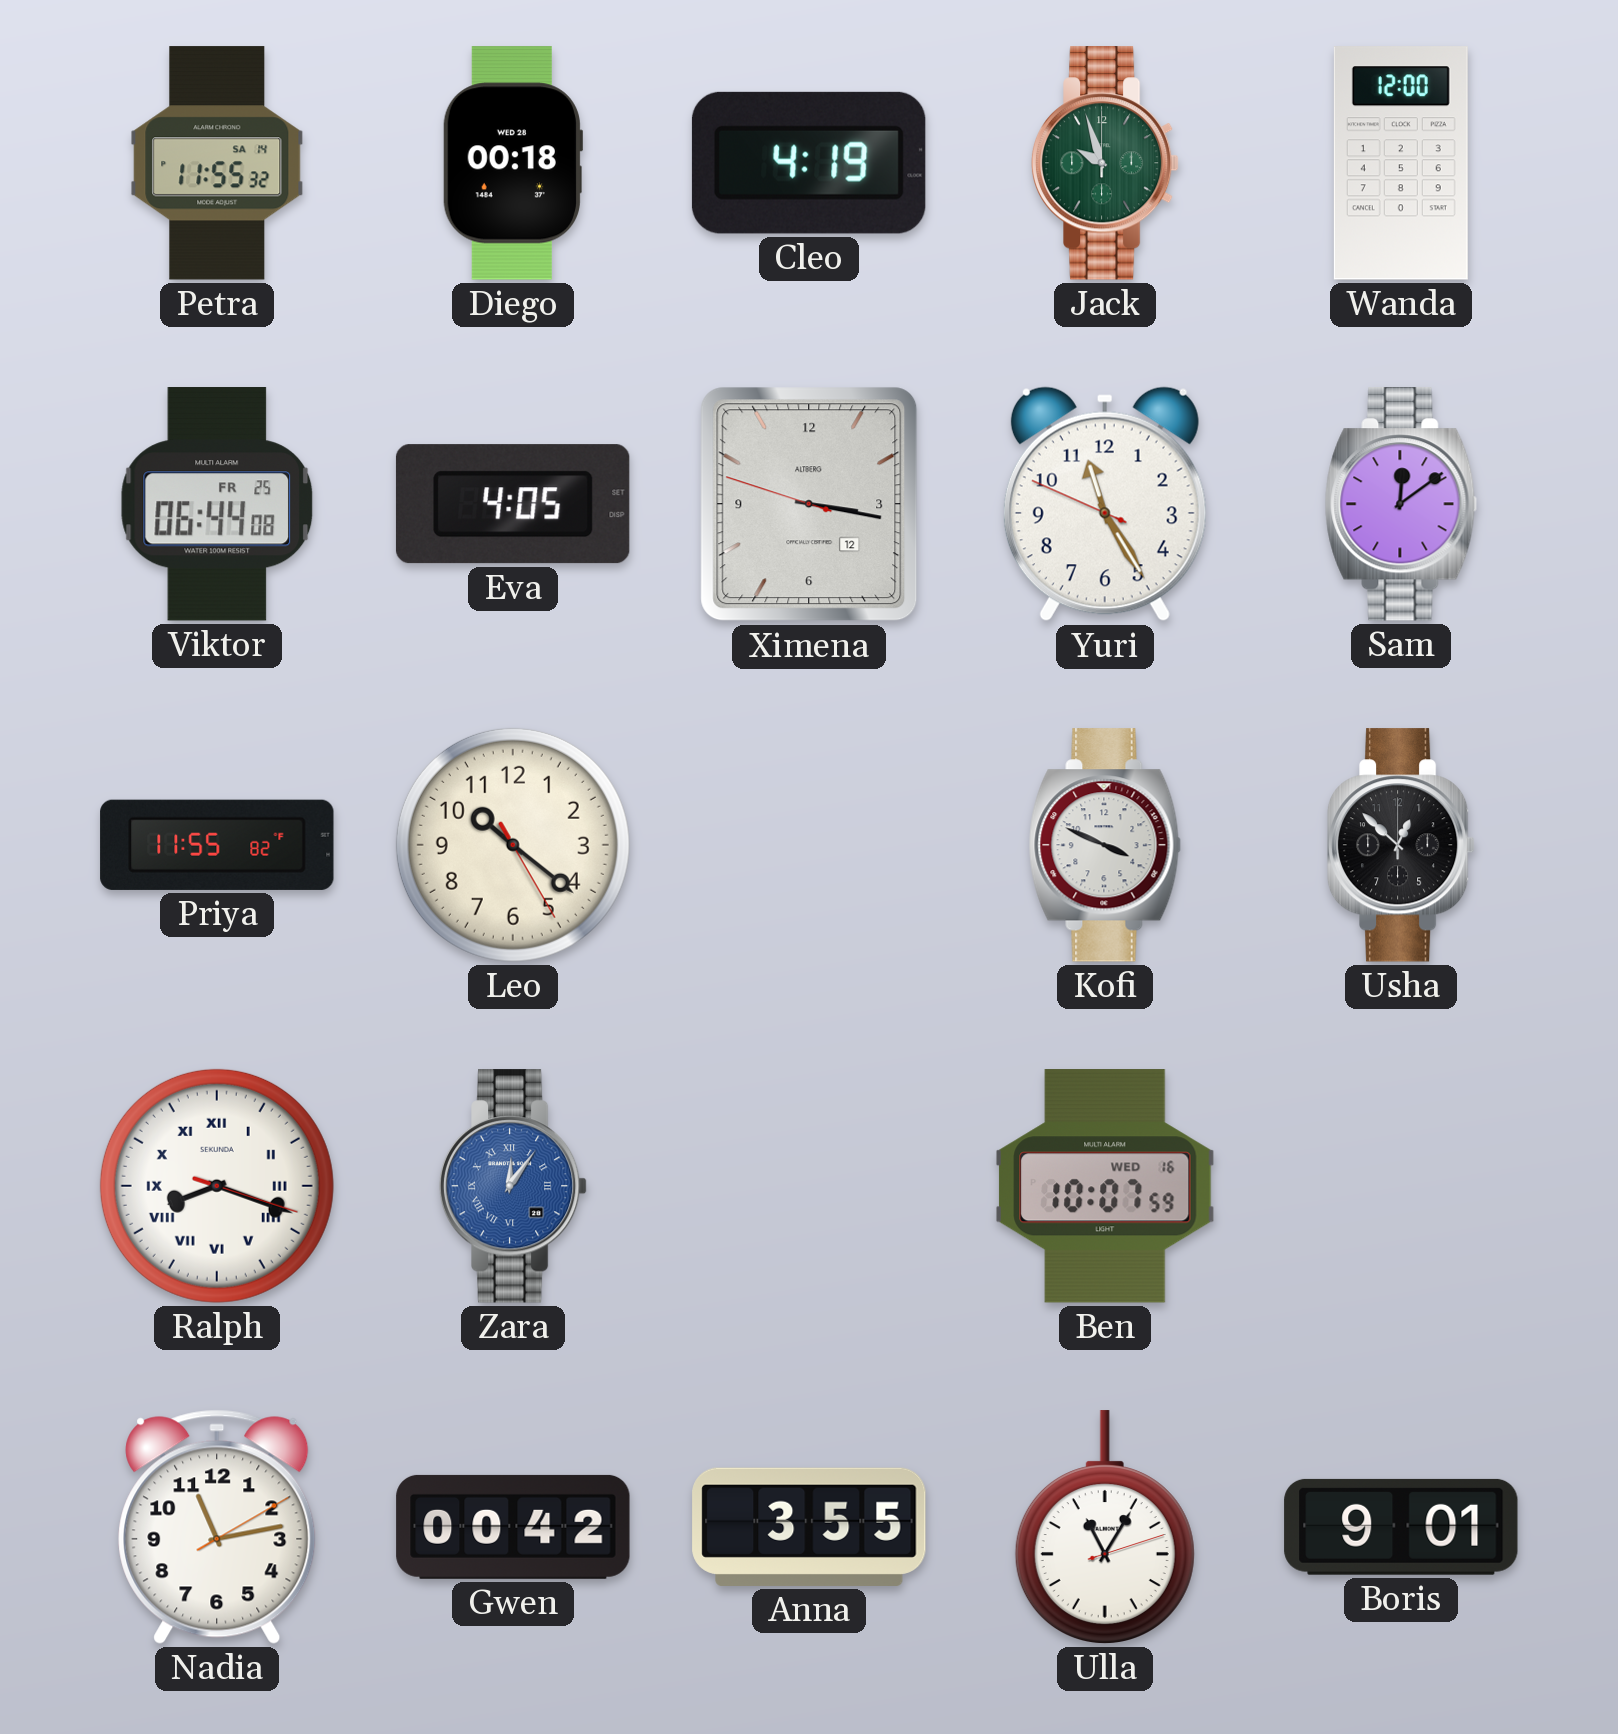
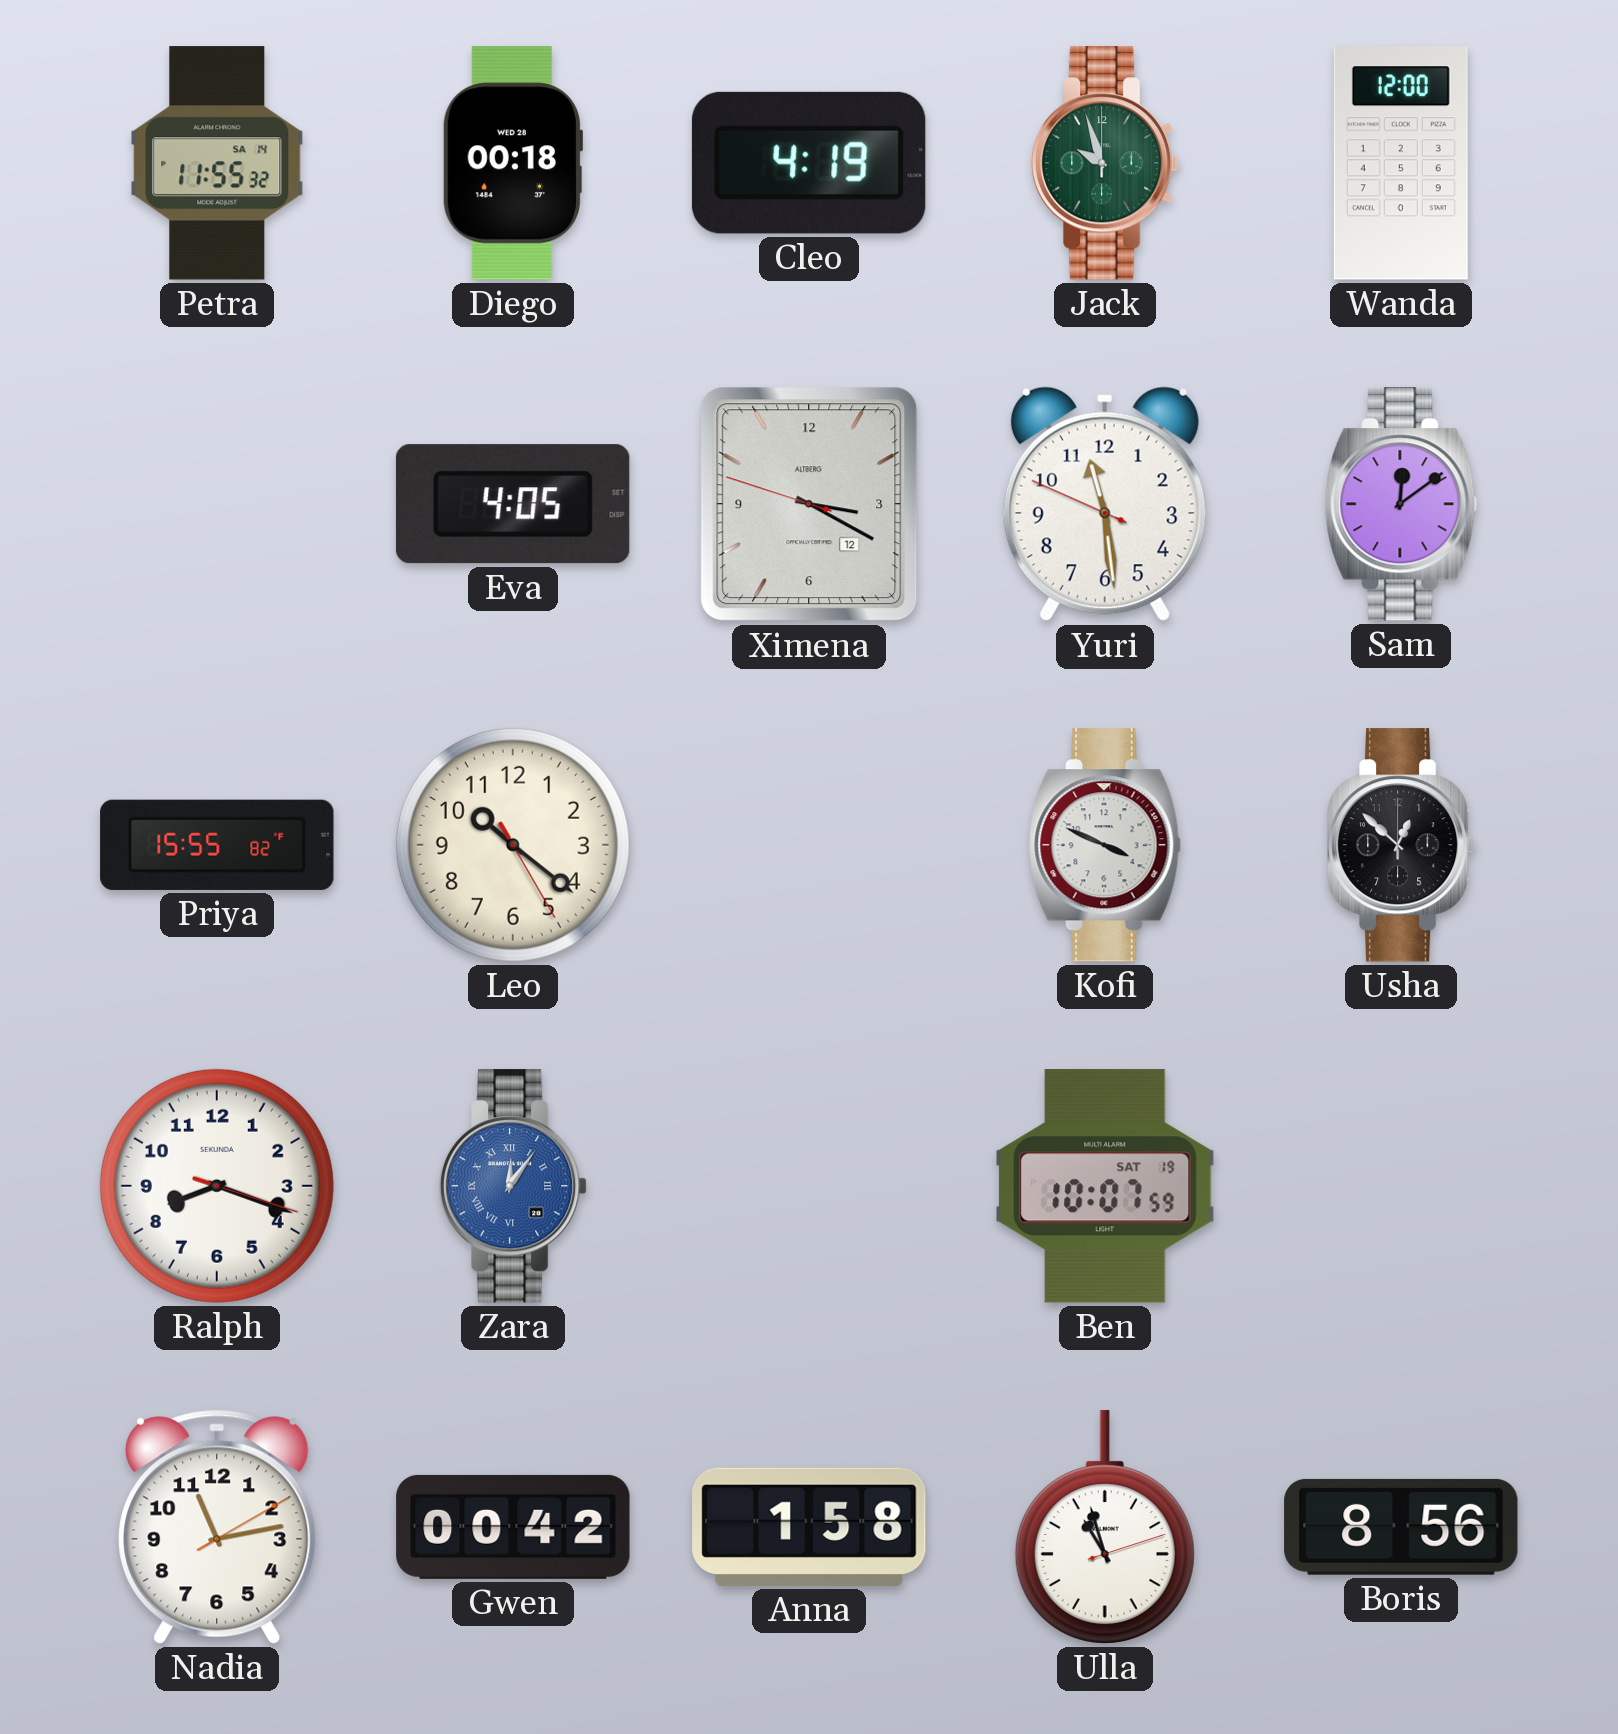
Viktor: 06:44 -> none
Ximena: 3:16 -> 3:19
Yuri: 11:24 -> 11:28
Priya: 11:55 -> 15:55
Ralph numerals: Roman -> Arabic
Ben date: WED 16 -> SAT 19
Anna: 3:55 -> 1:58
Ulla: 11:05 -> 10:57
Boris: 9:01 -> 8:56
